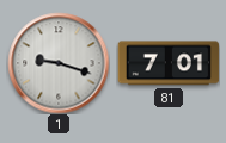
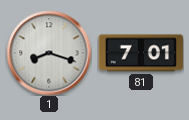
1: 9:18 -> 8:18
